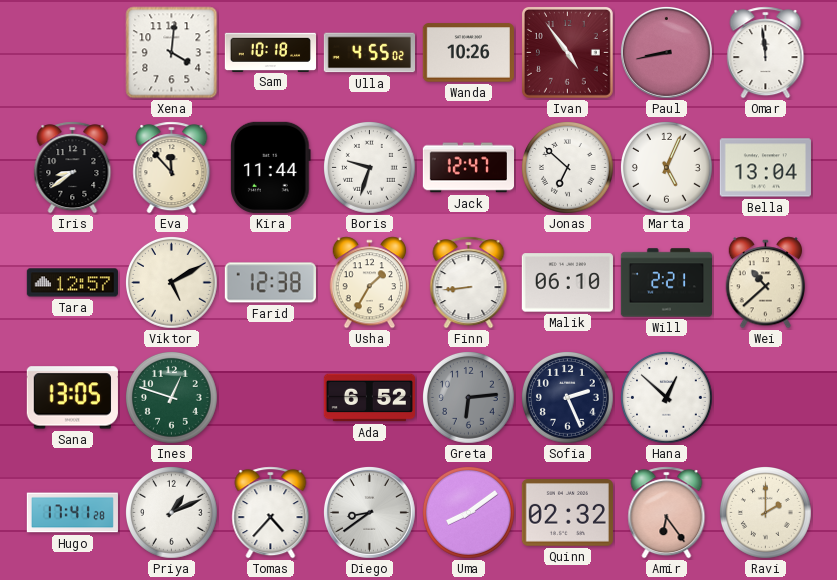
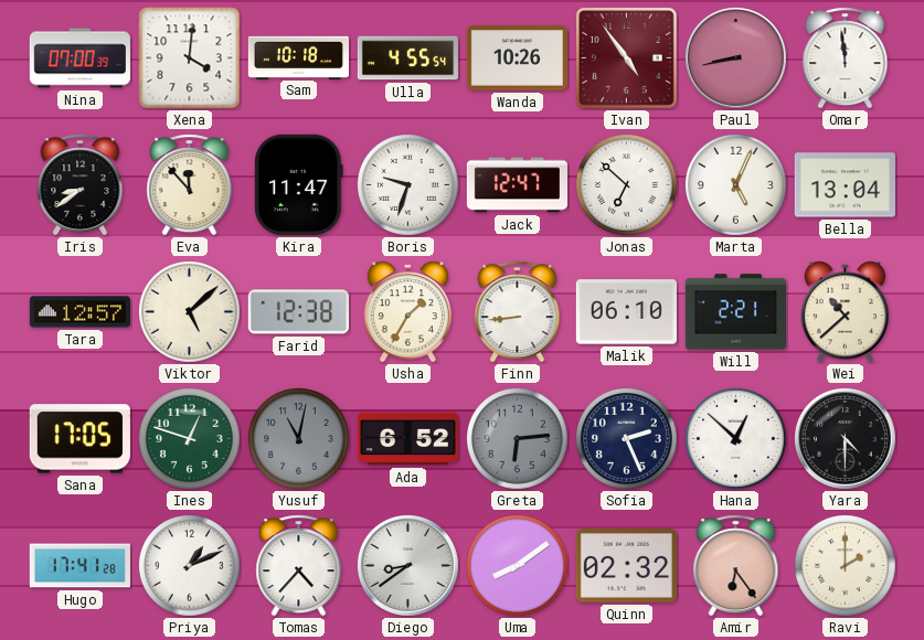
Nina: none -> 07:00
Ulla: 4:55:02 -> 4:55:54
Kira: 11:44 -> 11:47
Viktor: 5:10 -> 5:08
Sana: 13:05 -> 17:05
Yusuf: none -> 11:02
Yara: none -> 4:30
